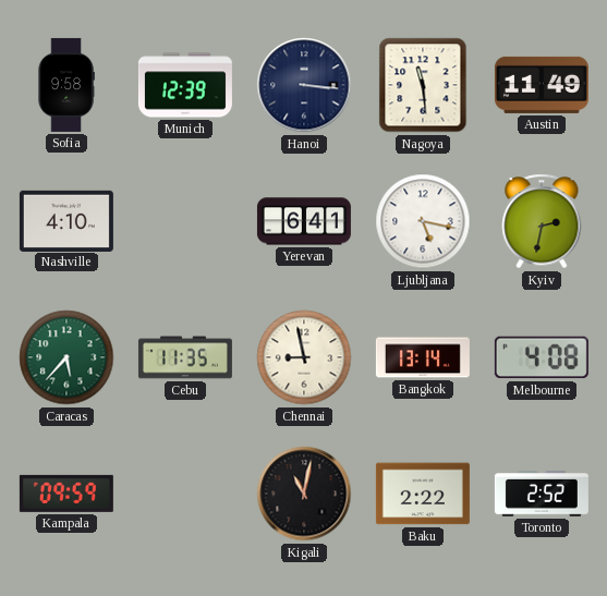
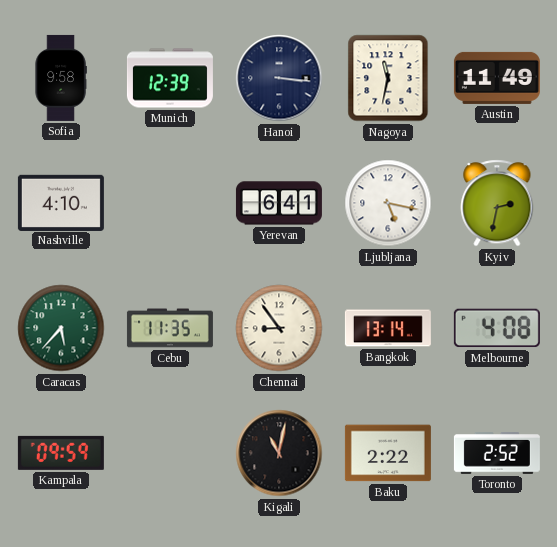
Nagoya: 11:29 -> 11:32
Chennai: 8:58 -> 8:54
